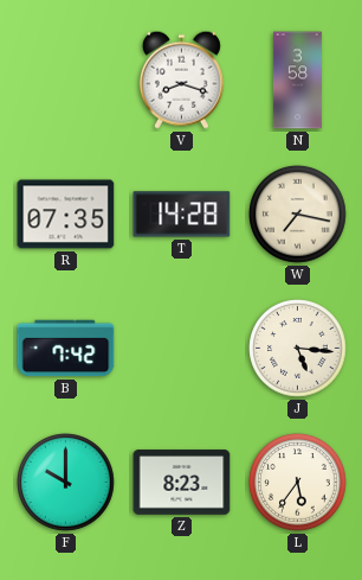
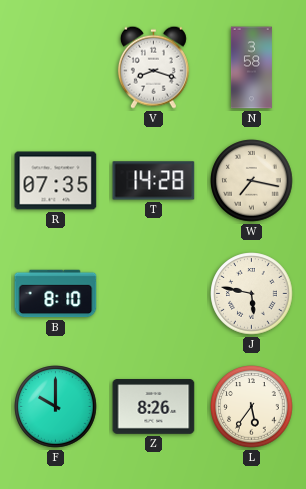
B: 7:42 -> 8:10
J: 5:16 -> 5:47
Z: 8:23 -> 8:26
